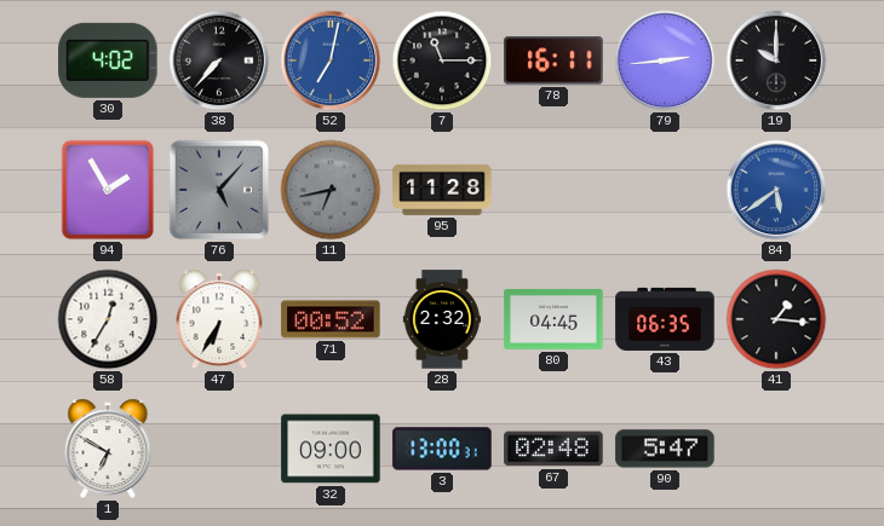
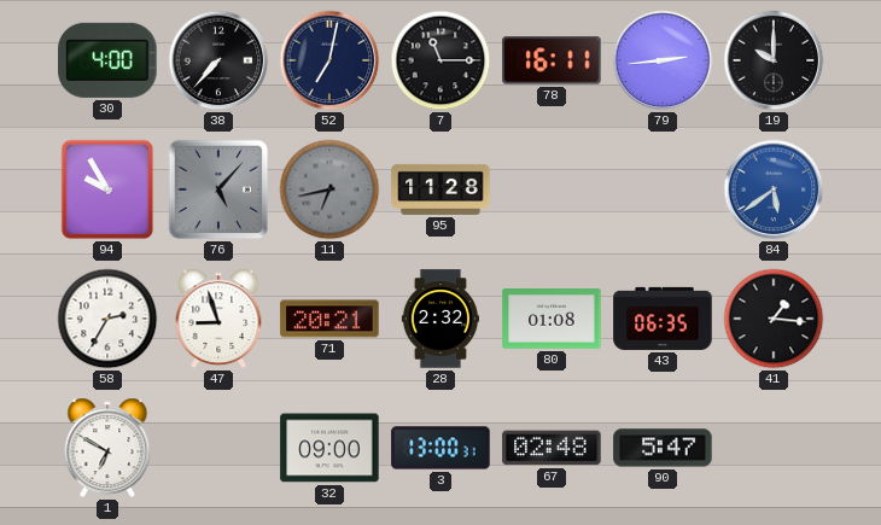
30: 4:02 -> 4:00
52 dial: blue -> navy
94: 1:55 -> 9:55
58: 12:35 -> 2:35
47: 6:35 -> 8:57
71: 00:52 -> 20:21
80: 04:45 -> 01:08
